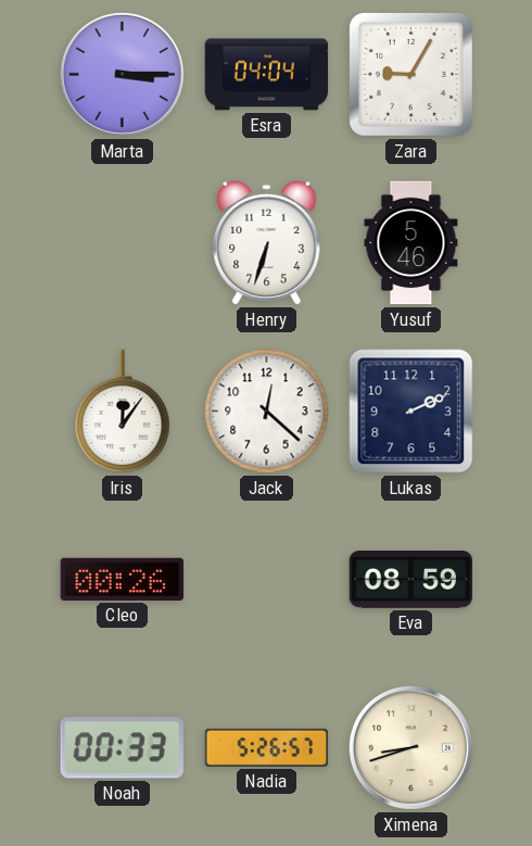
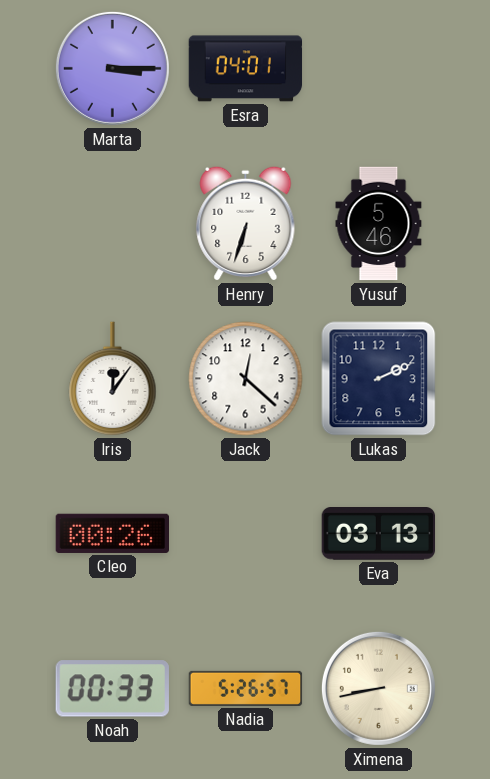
Esra: 04:04 -> 04:01
Zara: 9:05 -> none
Eva: 08:59 -> 03:13
Ximena: 8:42 -> 8:43
